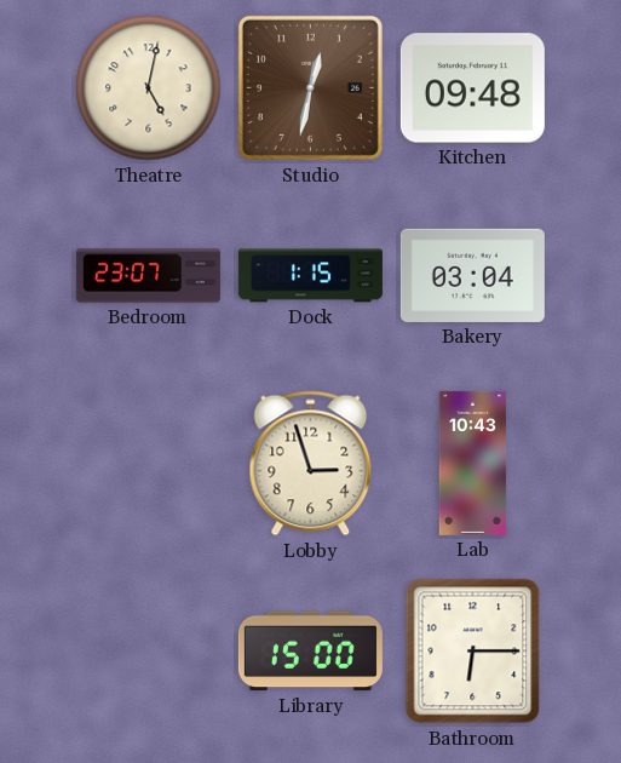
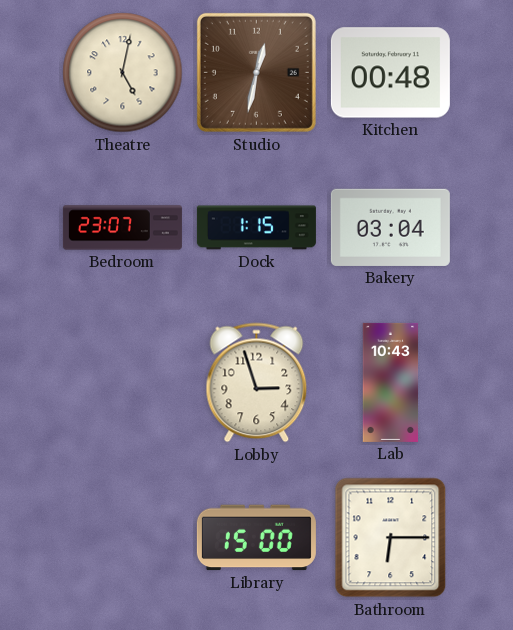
Kitchen: 09:48 -> 00:48
